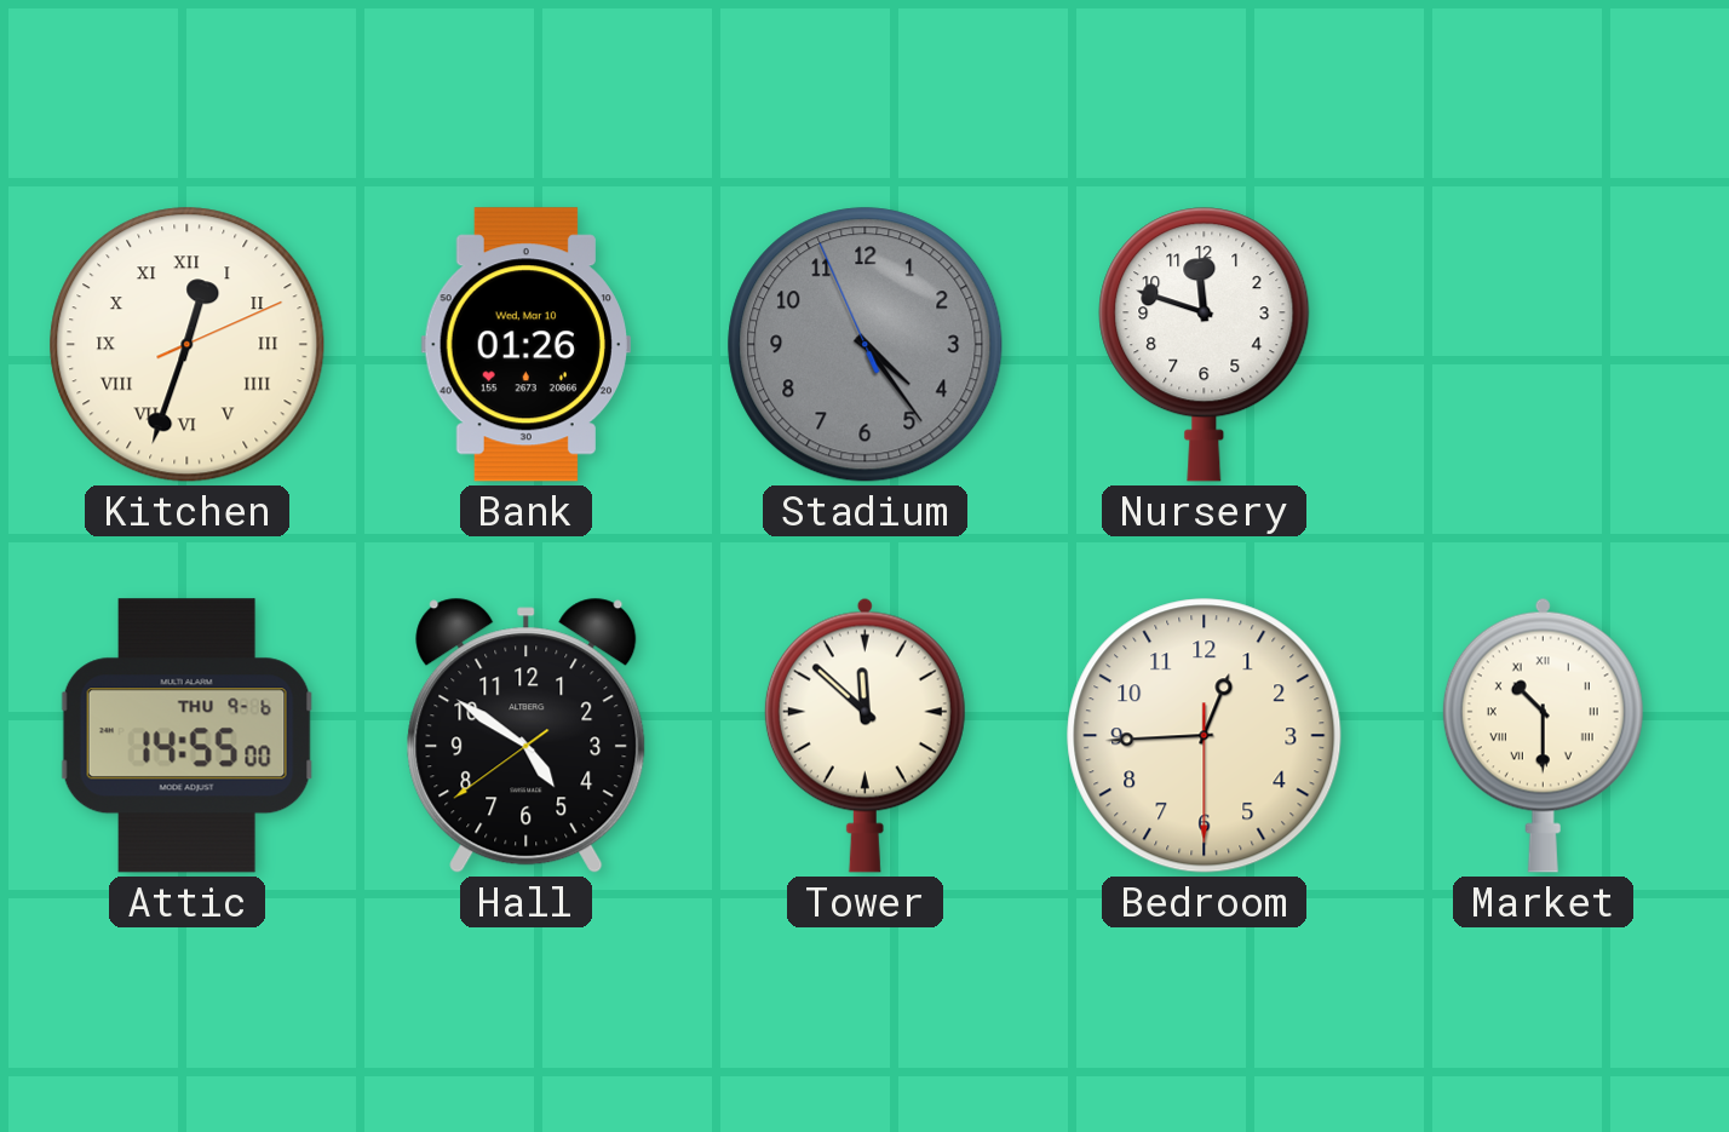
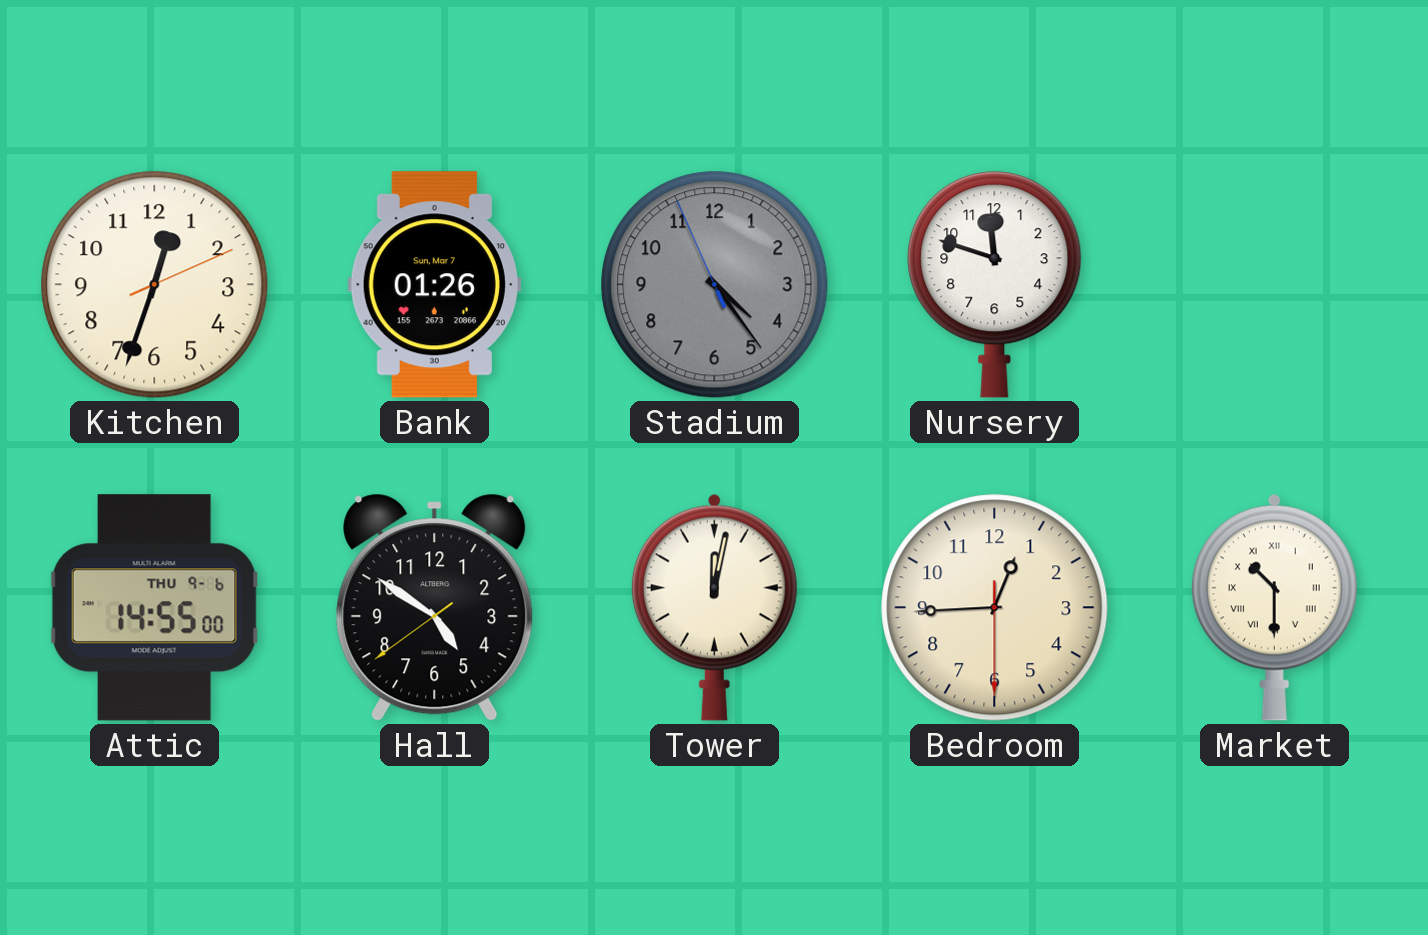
Kitchen numerals: Roman -> Arabic
Bank date: Wed, Mar 10 -> Sun, Mar 7
Tower: 11:52 -> 12:02
